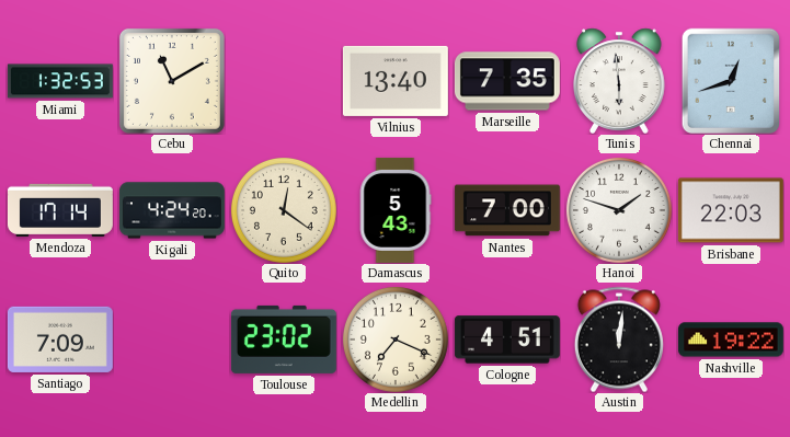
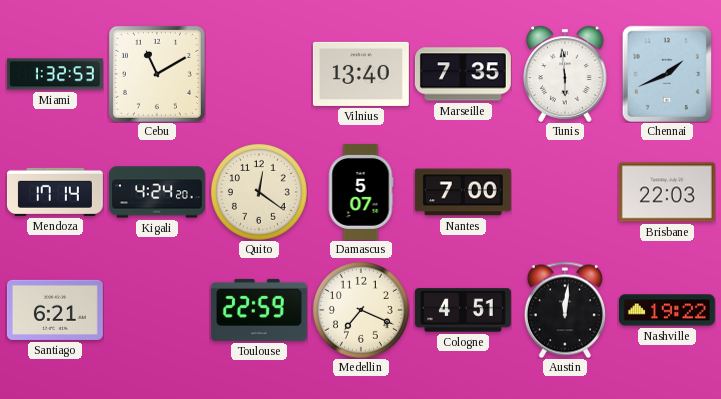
Chennai: 12:42 -> 1:41
Damascus: 5:43 -> 5:07
Hanoi: 1:48 -> none
Santiago: 7:09 -> 6:21
Toulouse: 23:02 -> 22:59
